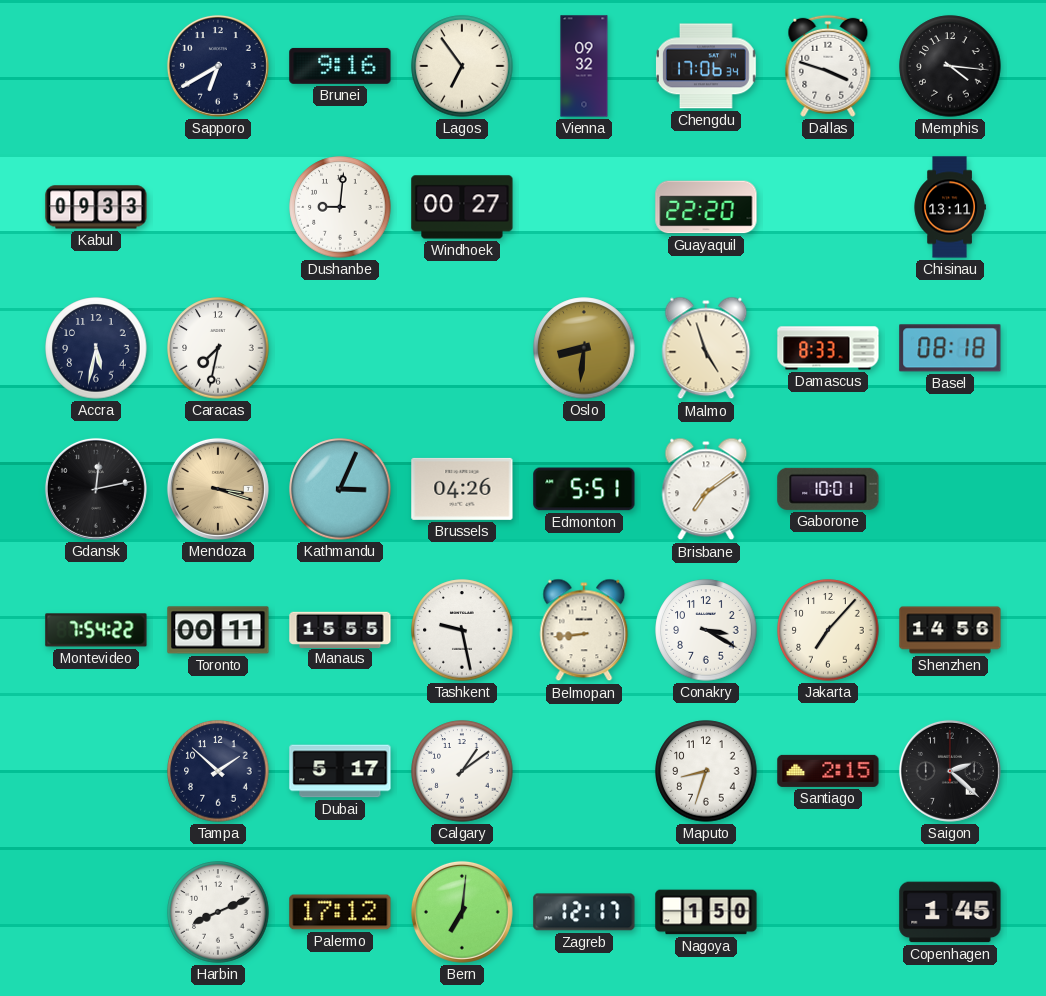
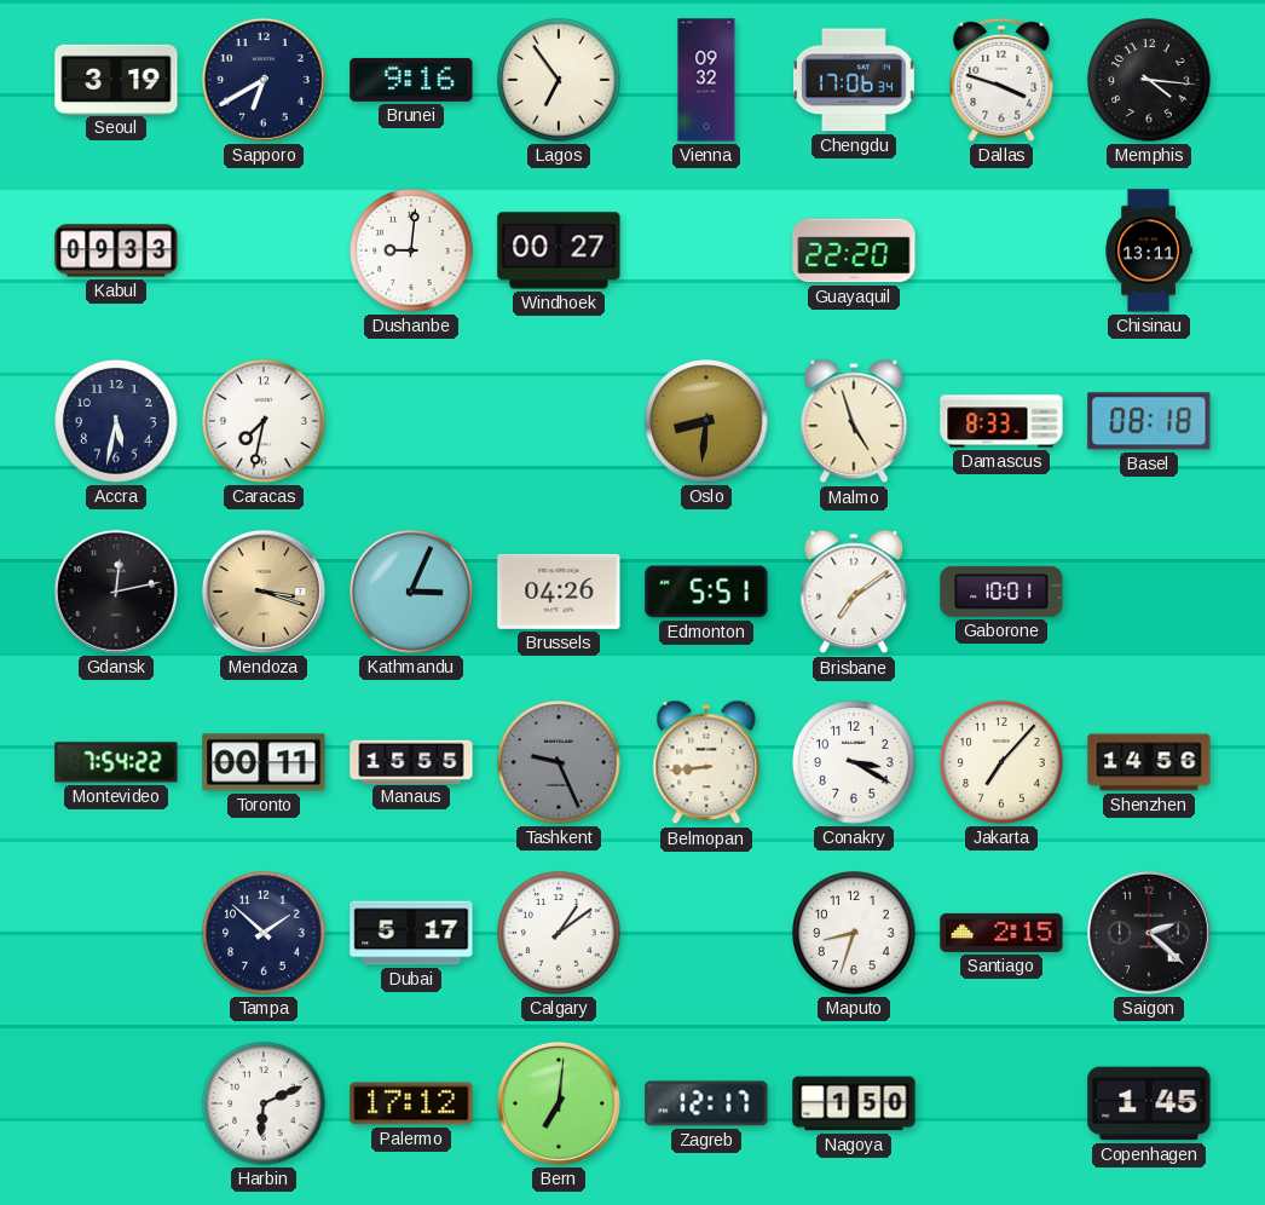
Seoul: none -> 3:19
Tashkent: 9:28 -> 9:26
Tashkent dial: white -> grey
Harbin: 8:11 -> 6:11
